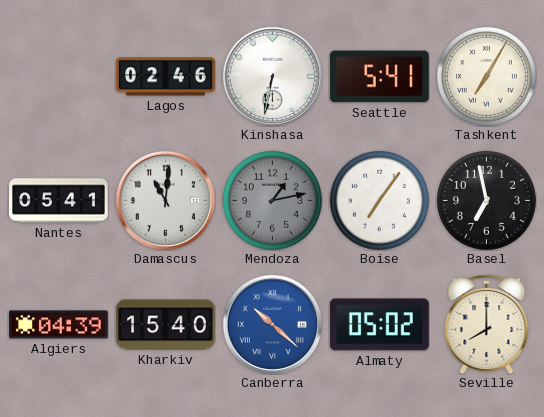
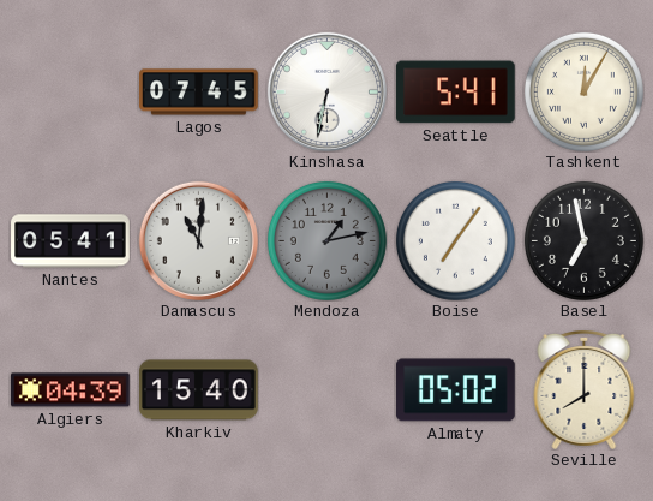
Lagos: 02:46 -> 07:45
Tashkent: 7:05 -> 12:05
Canberra: 10:22 -> none
